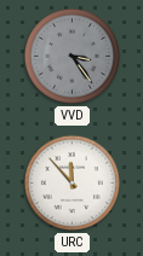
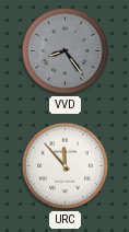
VVD: 3:24 -> 8:24
